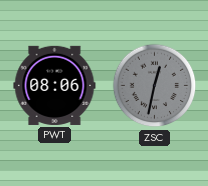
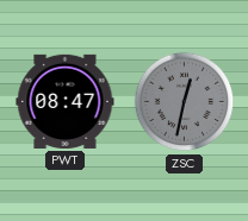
PWT: 08:06 -> 08:47
